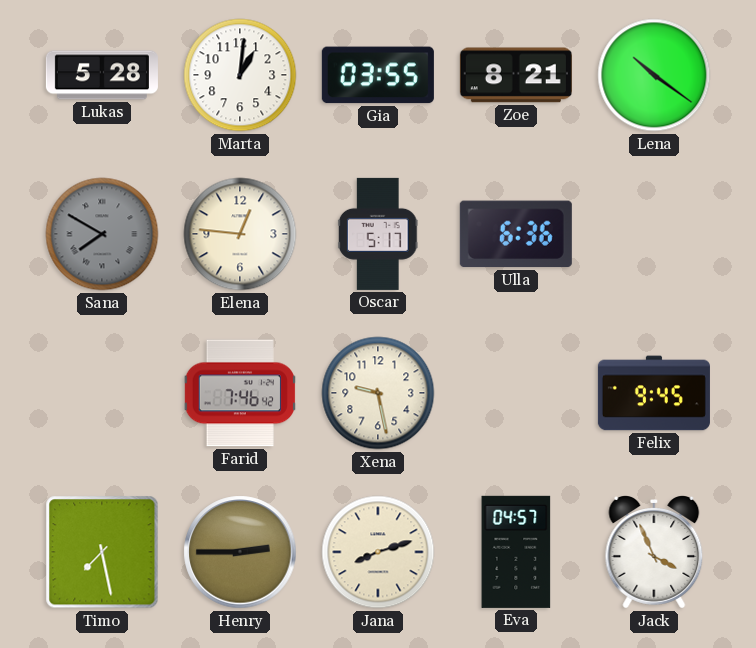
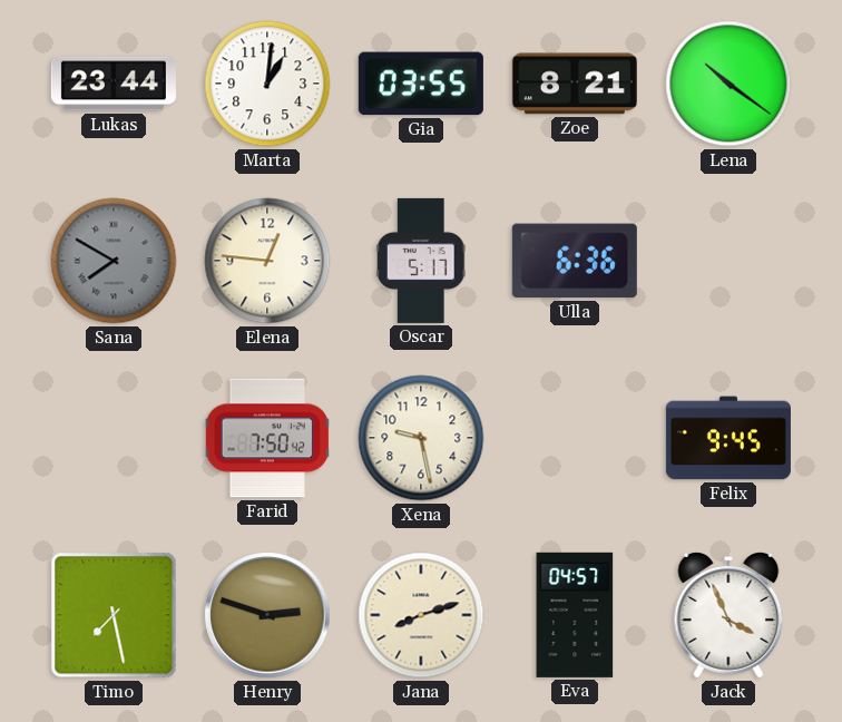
Lukas: 5:28 -> 23:44
Farid: 7:46 -> 7:50
Henry: 2:45 -> 2:48
